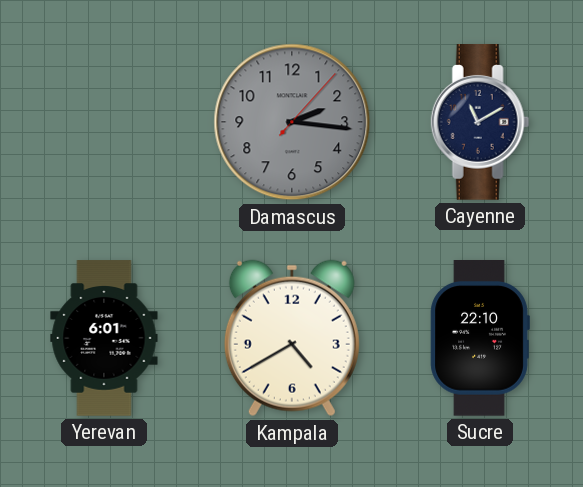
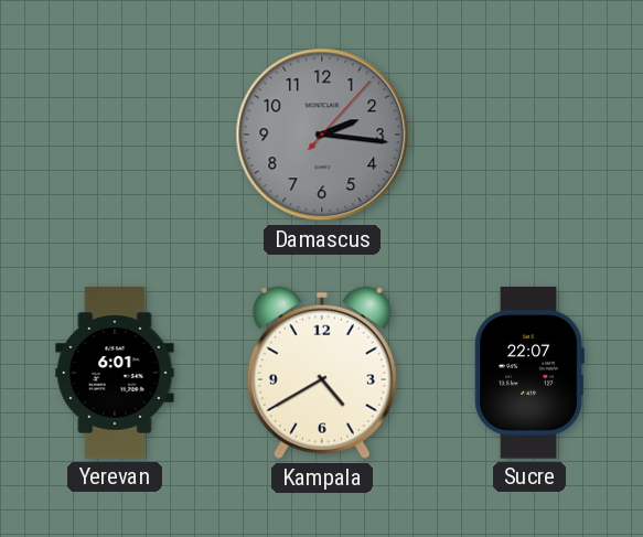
Cayenne: 11:10 -> none
Sucre: 22:10 -> 22:07
